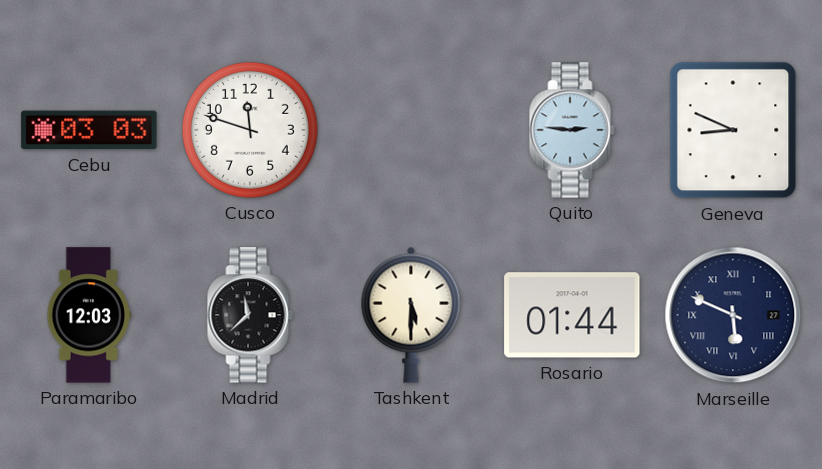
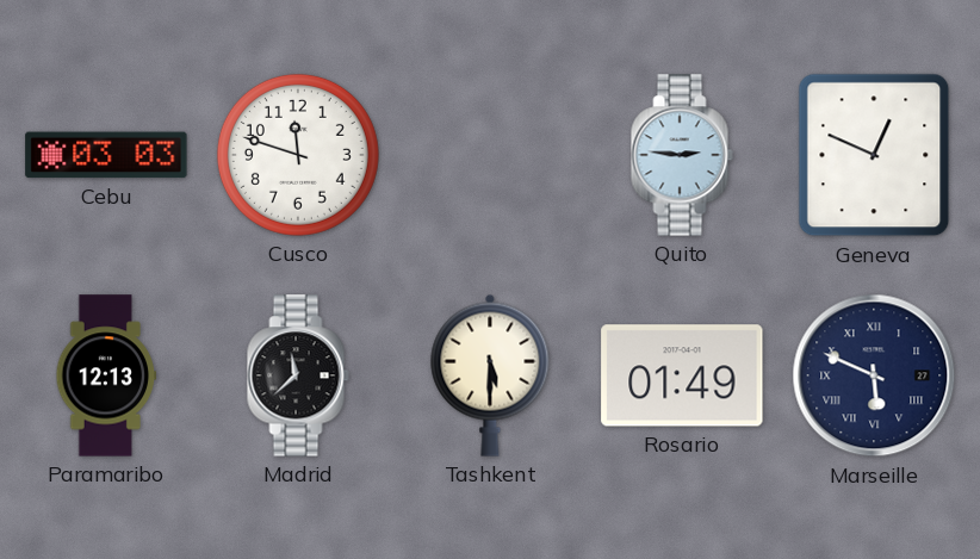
Geneva: 8:49 -> 12:49
Paramaribo: 12:03 -> 12:13
Rosario: 01:44 -> 01:49
